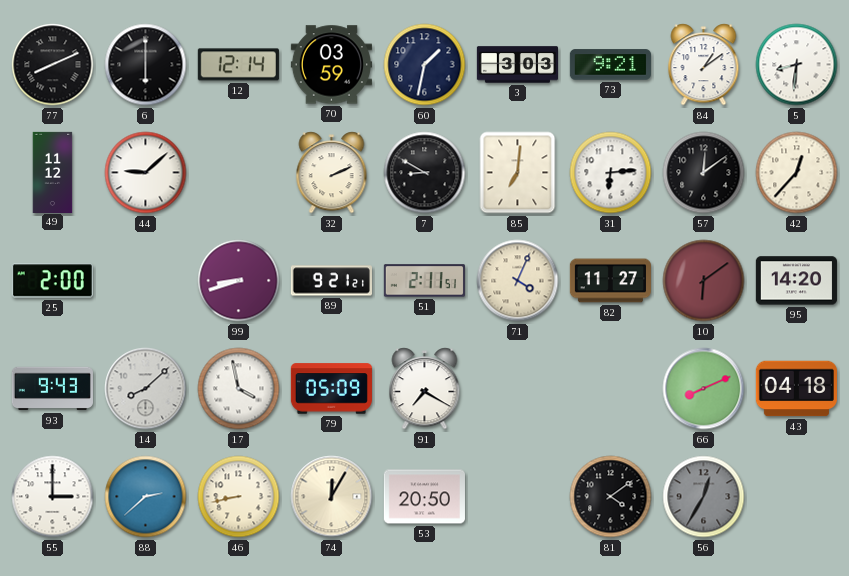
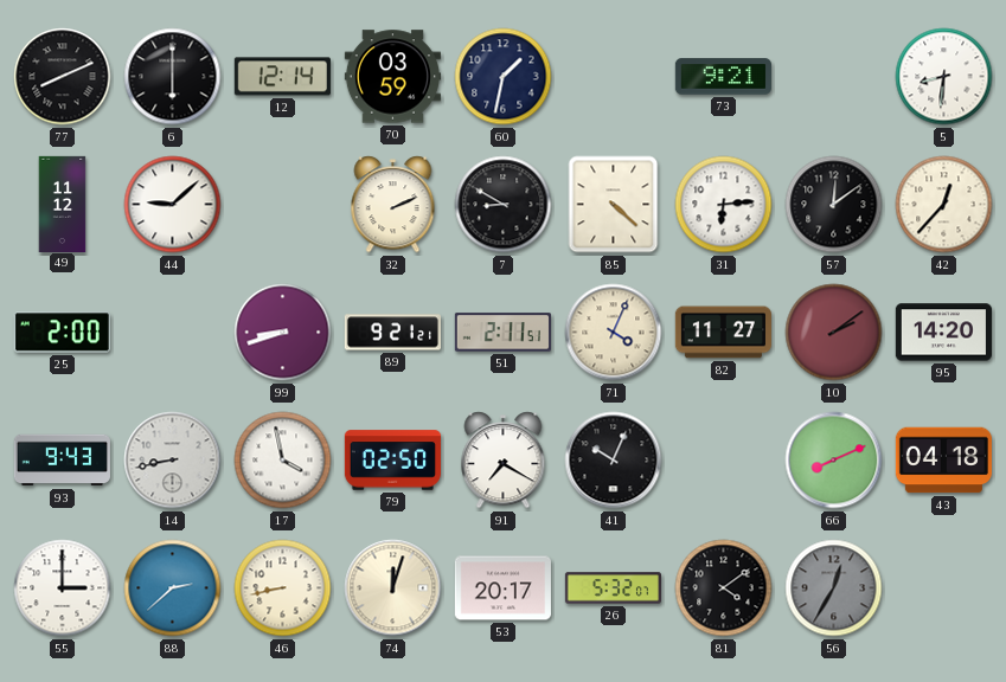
3: 3:03 -> none
84: 1:09 -> none
85: 7:01 -> 4:22
10: 6:09 -> 2:09
14: 8:08 -> 8:43
79: 05:09 -> 02:50
41: none -> 10:04
74: 12:05 -> 12:03
53: 20:50 -> 20:17
26: none -> 5:32
